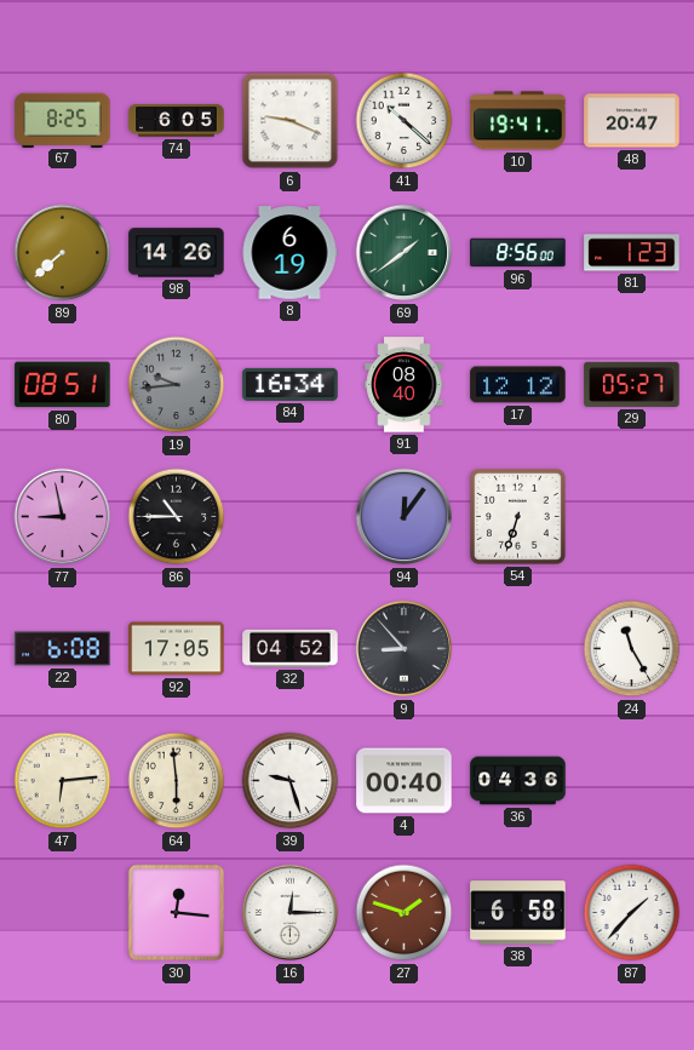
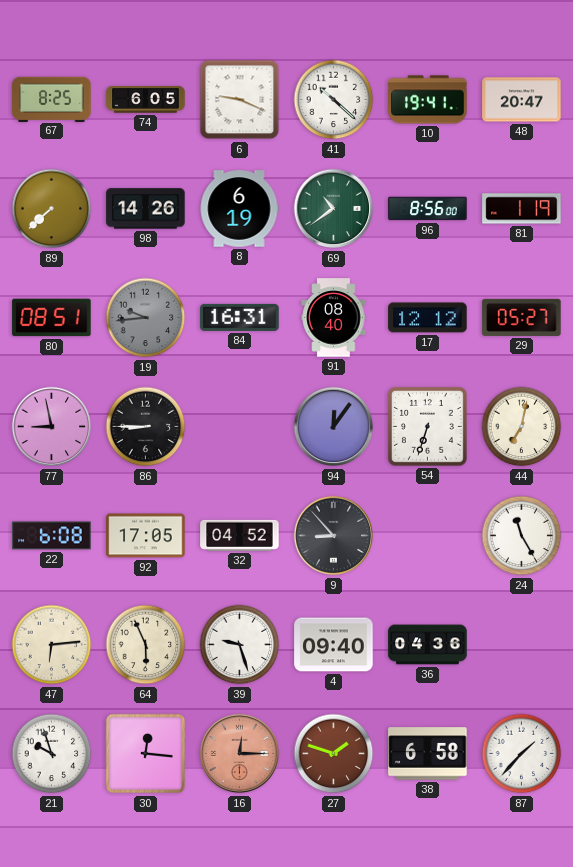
69: 1:39 -> 10:39
81: 1:23 -> 1:19
84: 16:34 -> 16:31
86: 10:45 -> 8:45
44: none -> 7:02
64: 5:59 -> 5:56
4: 00:40 -> 09:40
21: none -> 9:57
16 dial: white -> salmon
